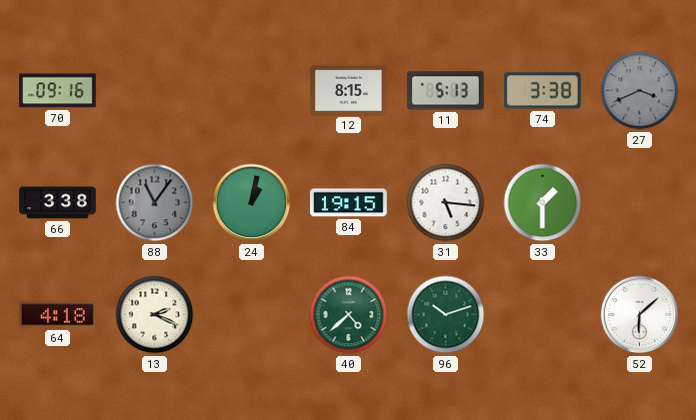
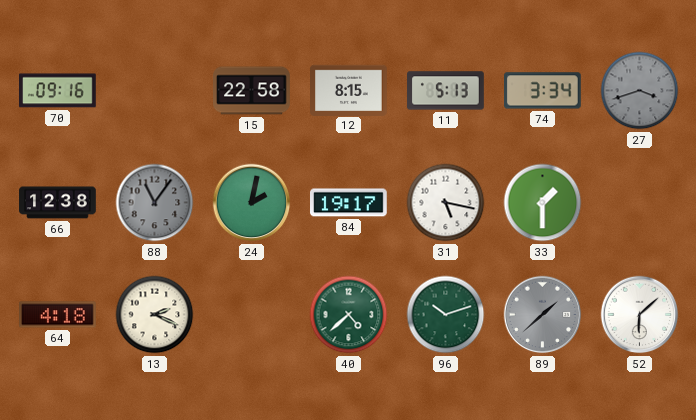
15: none -> 22:58
74: 3:38 -> 3:34
27: 3:41 -> 3:42
66: 3:38 -> 12:38
24: 1:02 -> 2:02
84: 19:15 -> 19:17
31: 5:16 -> 5:17
89: none -> 1:38
